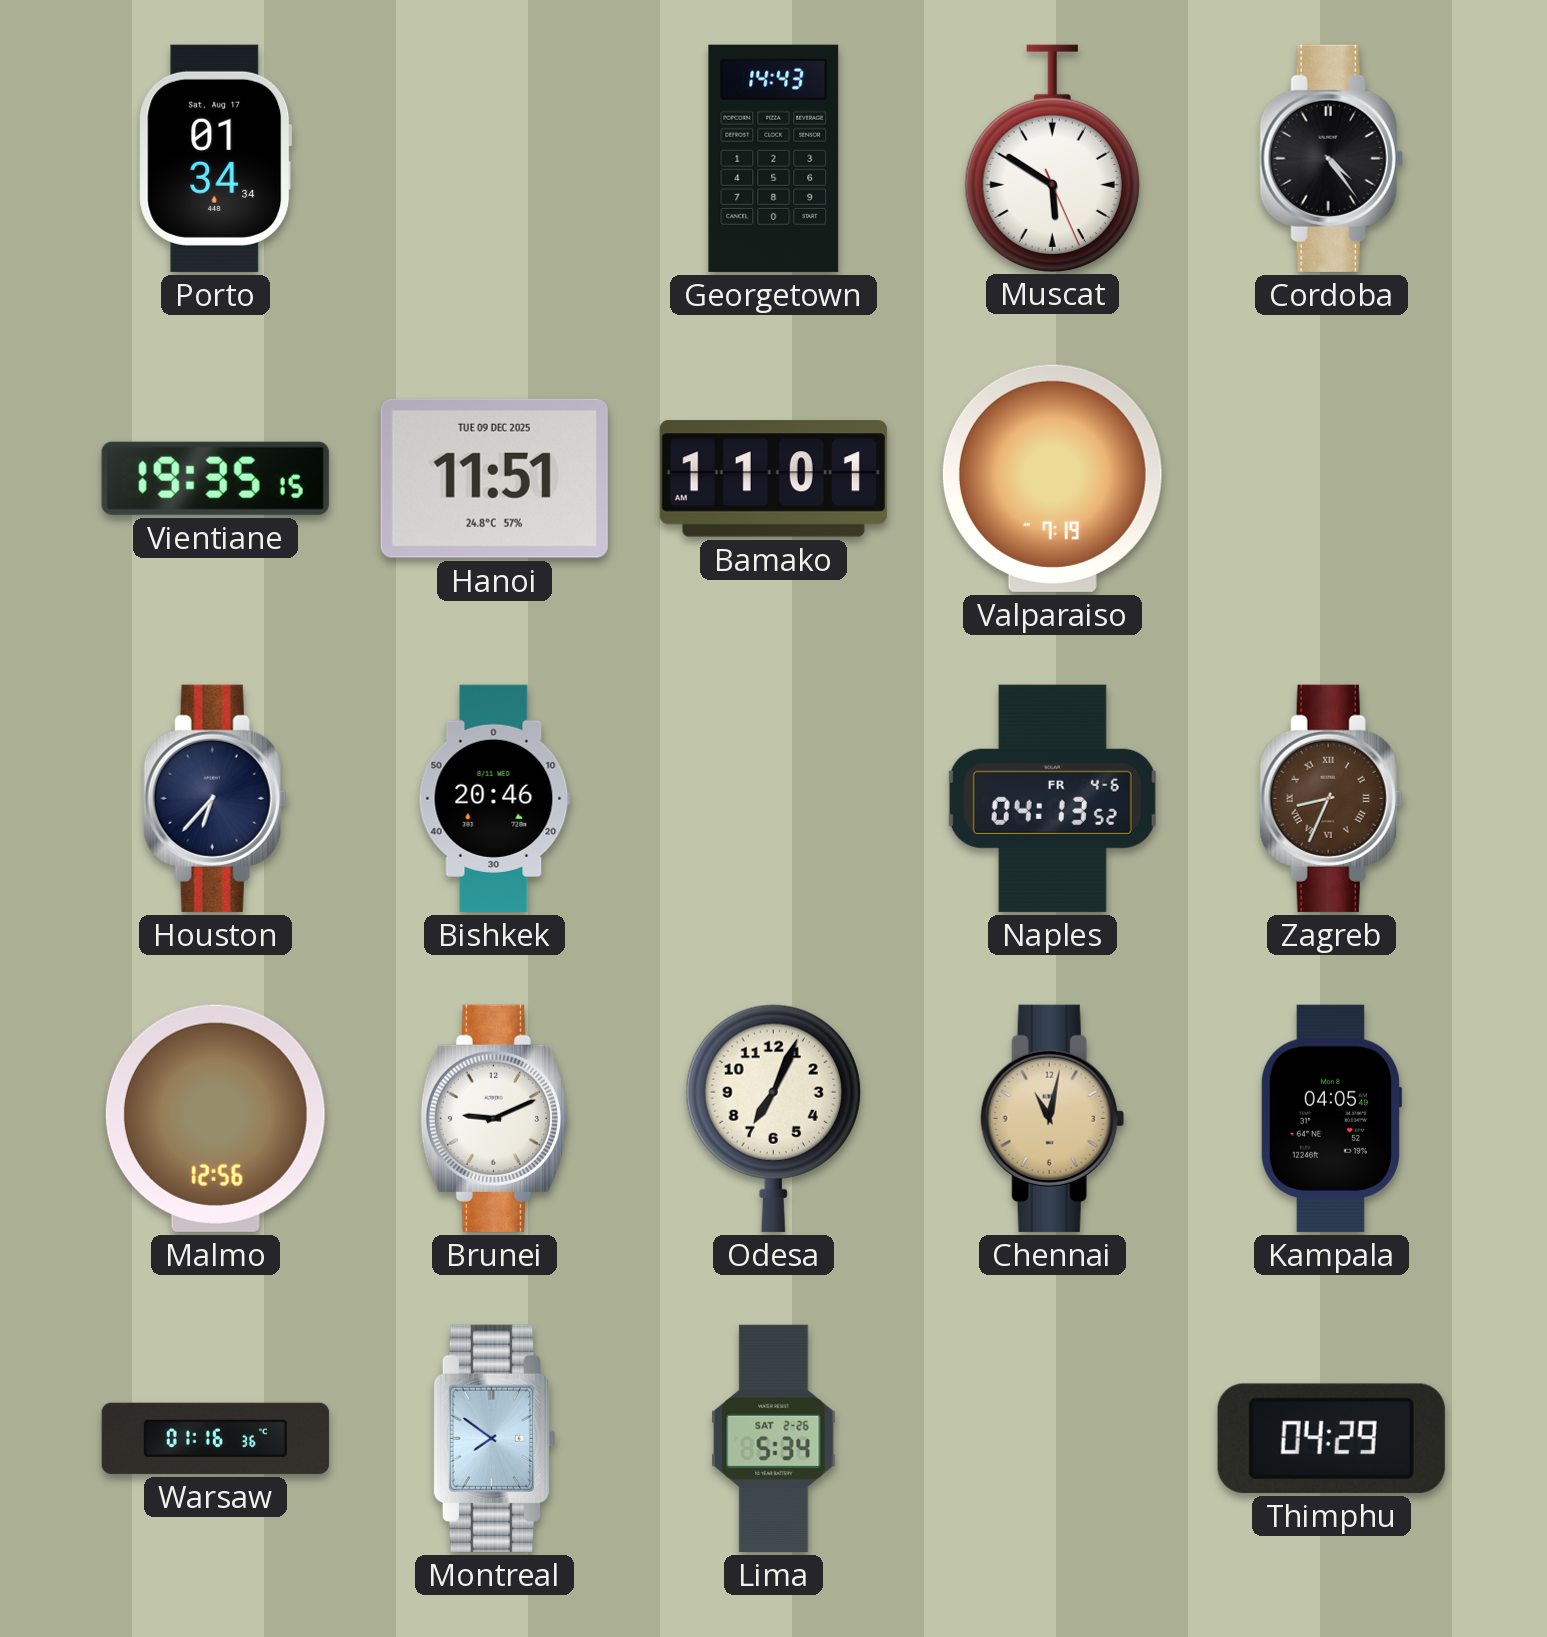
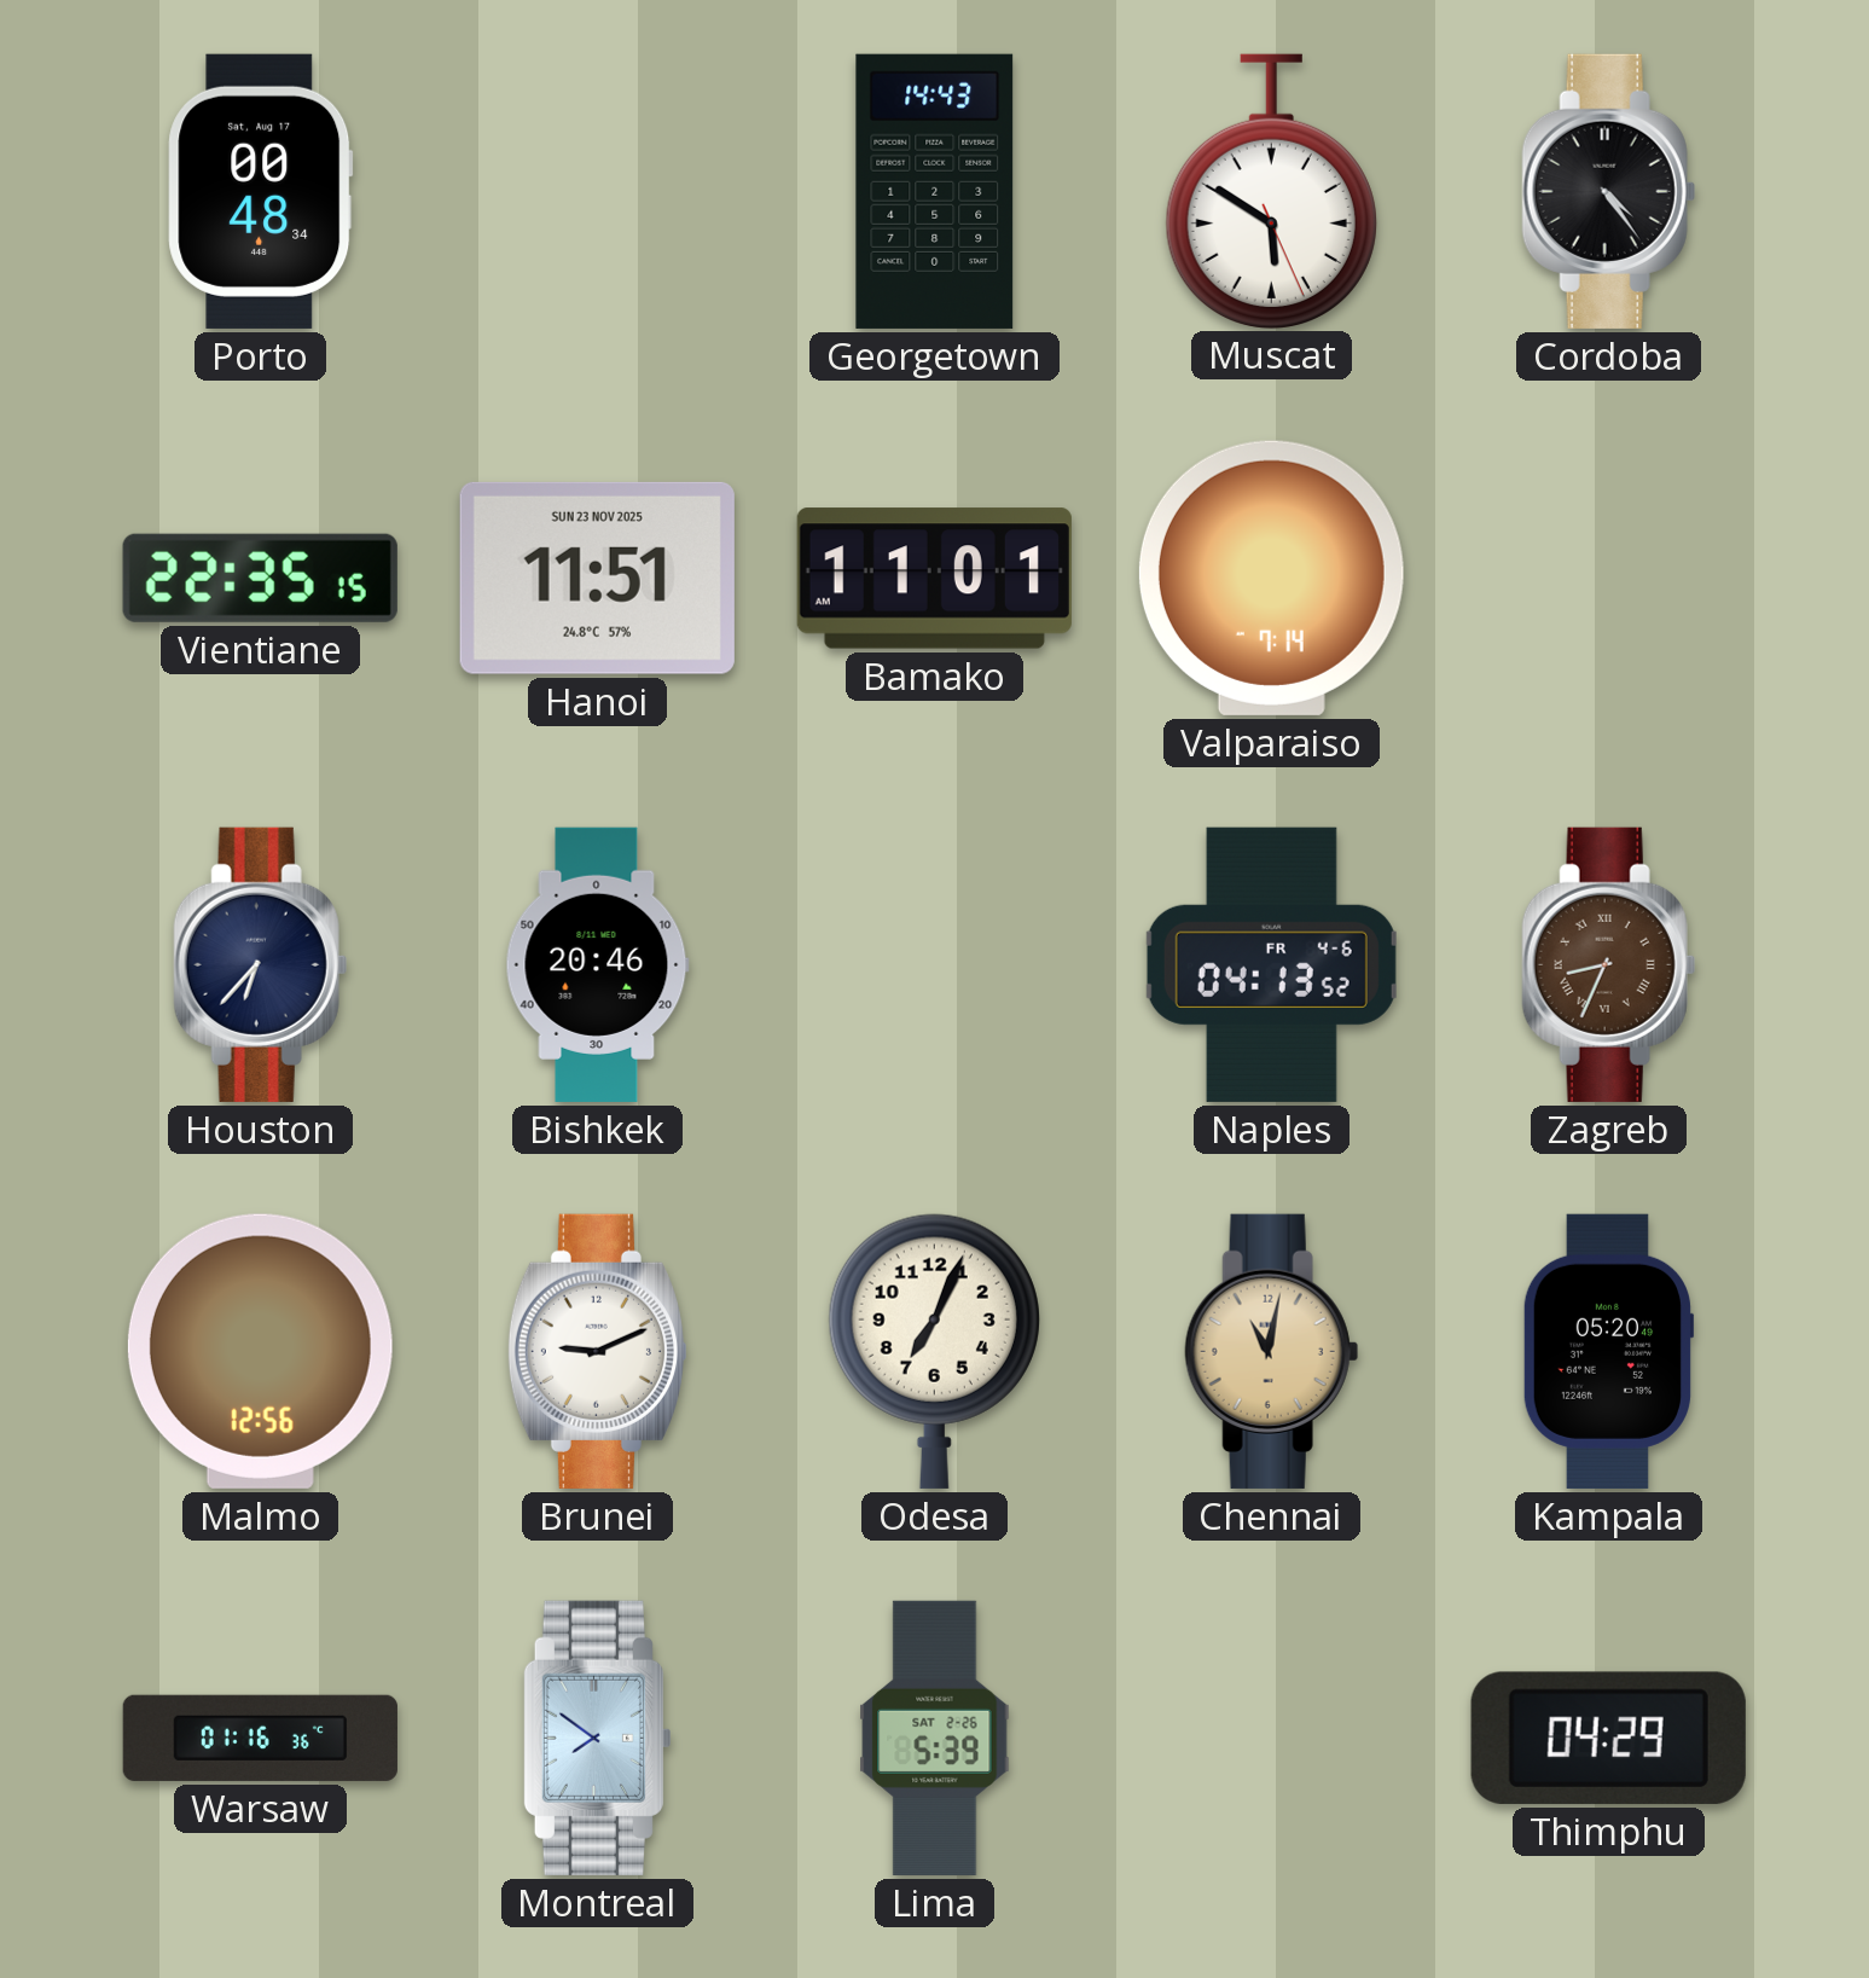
Porto: 01:34 -> 00:48
Vientiane: 19:35 -> 22:35
Hanoi date: TUE 09 DEC 2025 -> SUN 23 NOV 2025
Valparaiso: 7:19 -> 7:14
Kampala: 04:05 -> 05:20
Lima: 5:34 -> 5:39
